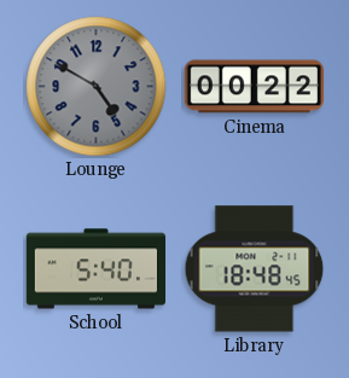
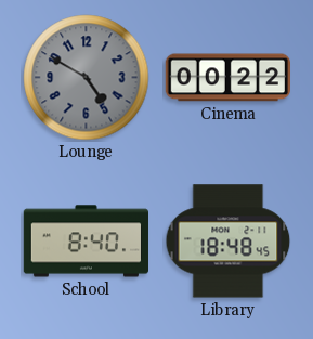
School: 5:40 -> 8:40
